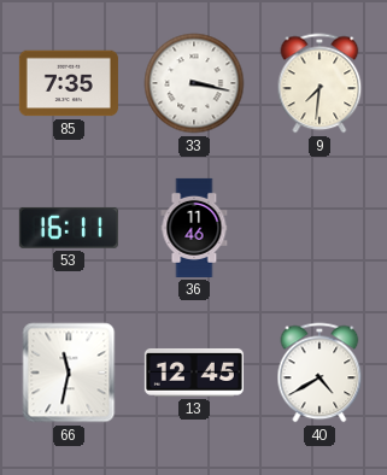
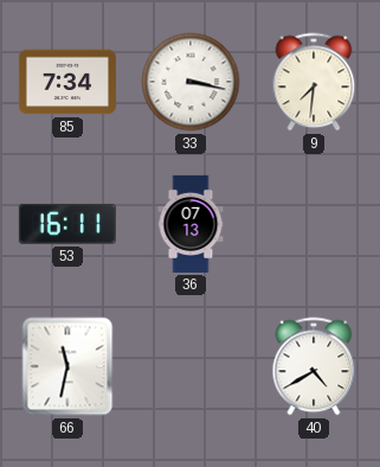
85: 7:35 -> 7:34
36: 11:46 -> 07:13
13: 12:45 -> none
